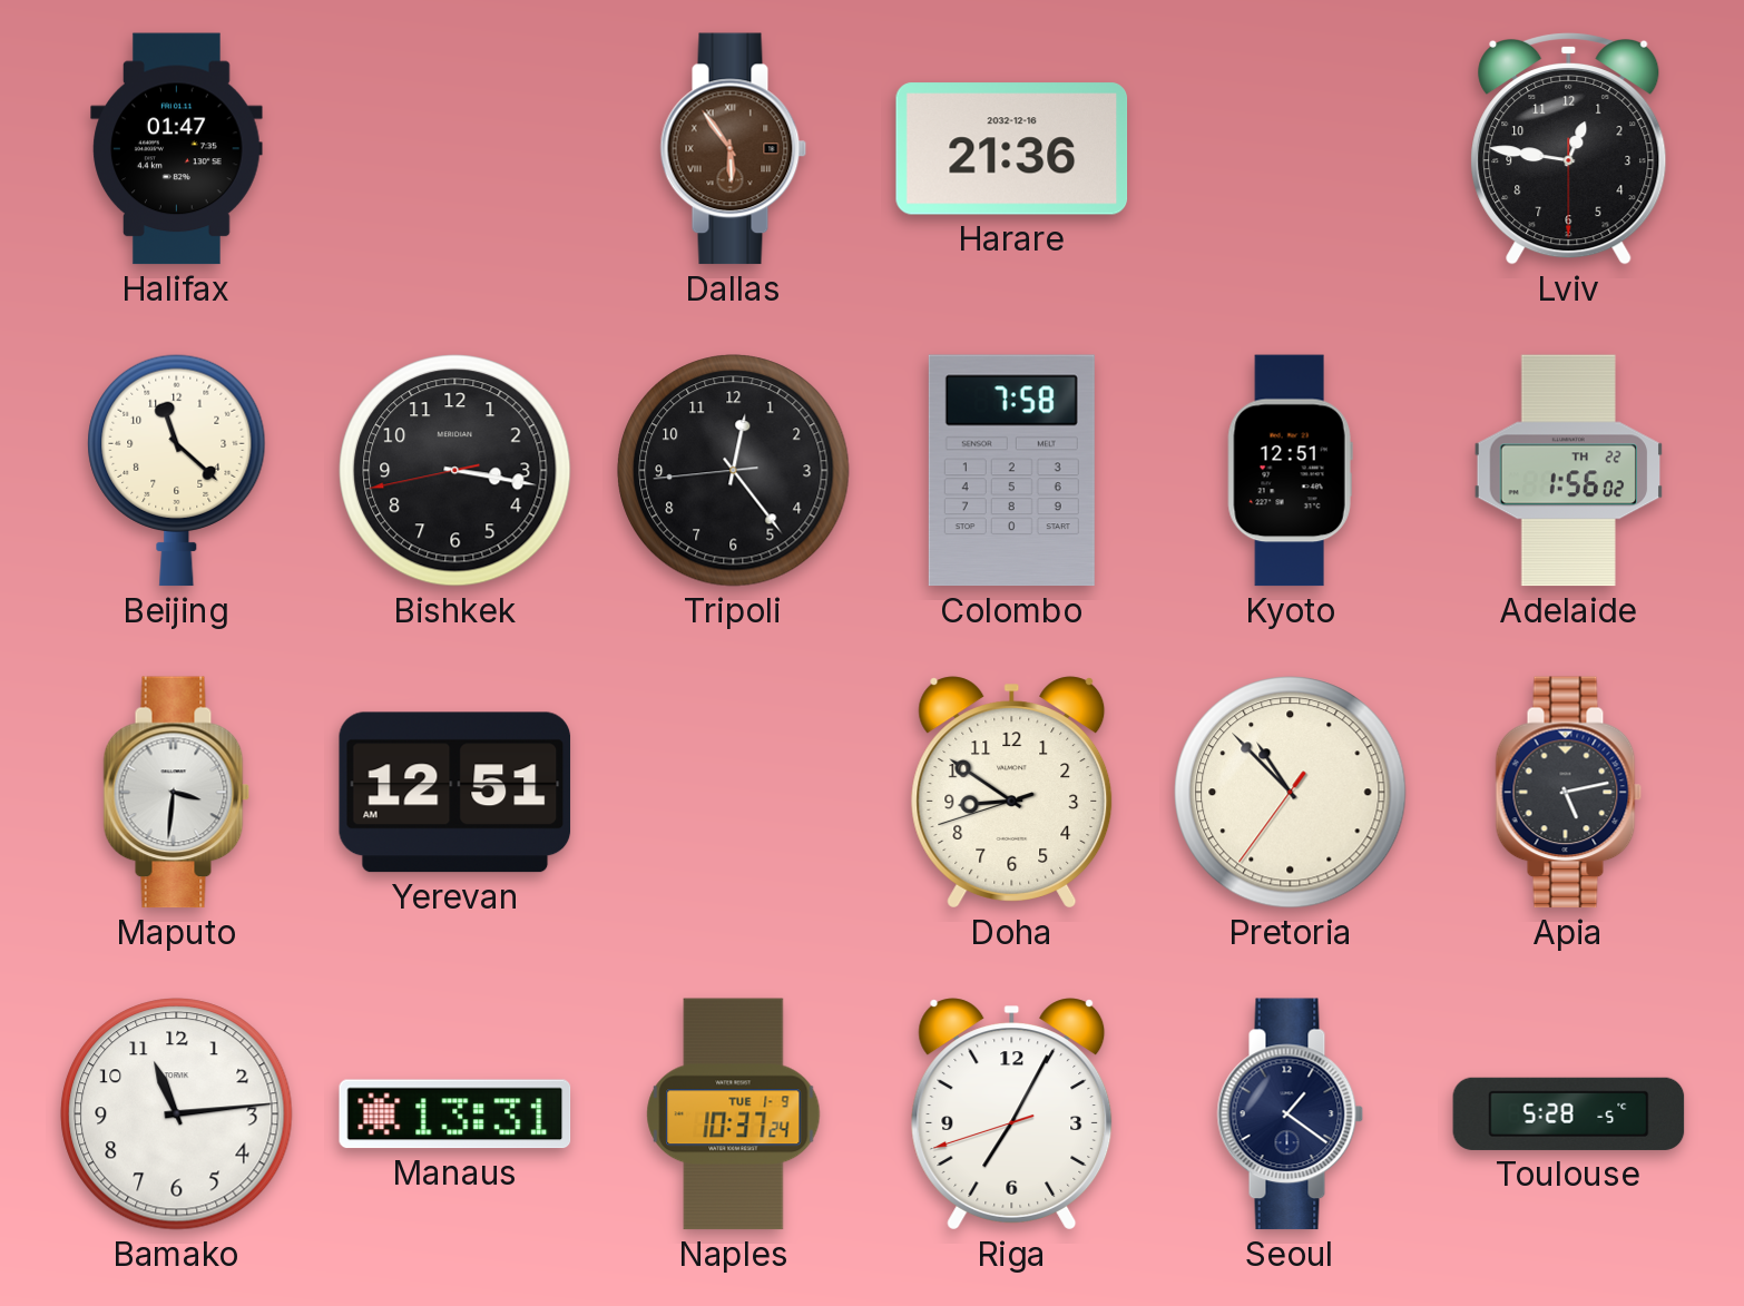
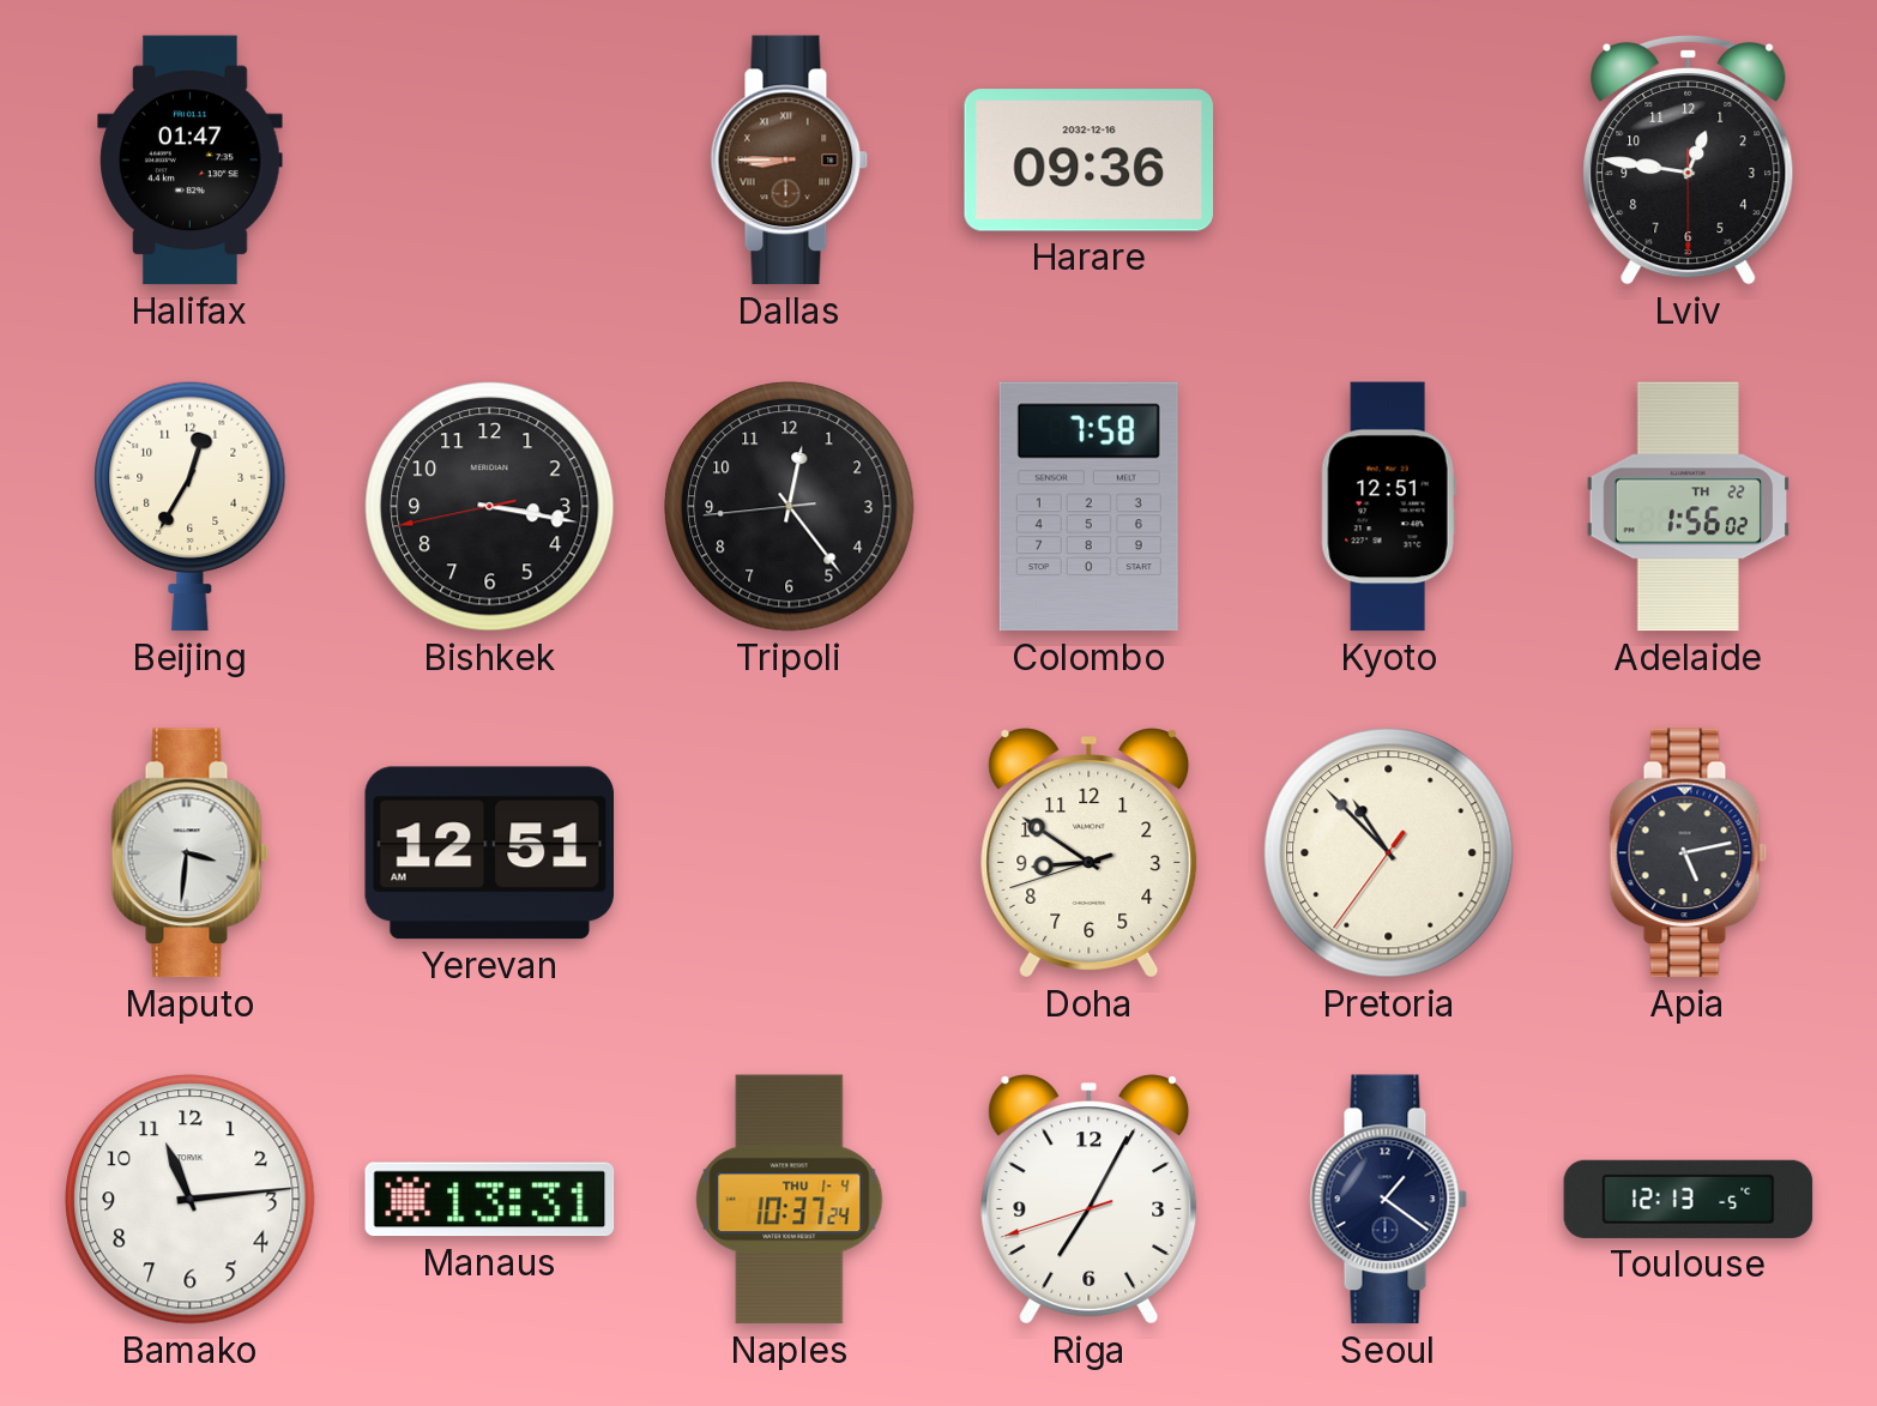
Dallas: 5:54 -> 8:45
Harare: 21:36 -> 09:36
Beijing: 11:22 -> 12:35
Naples date: TUE 1-9 -> THU 1-4
Toulouse: 5:28 -> 12:13
